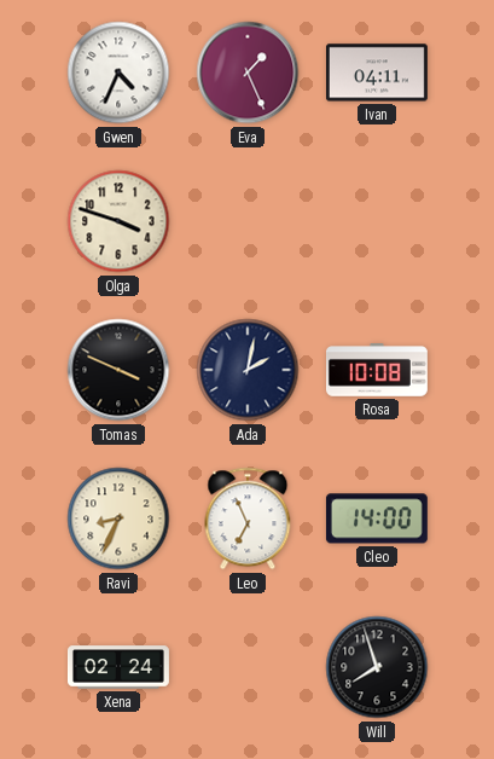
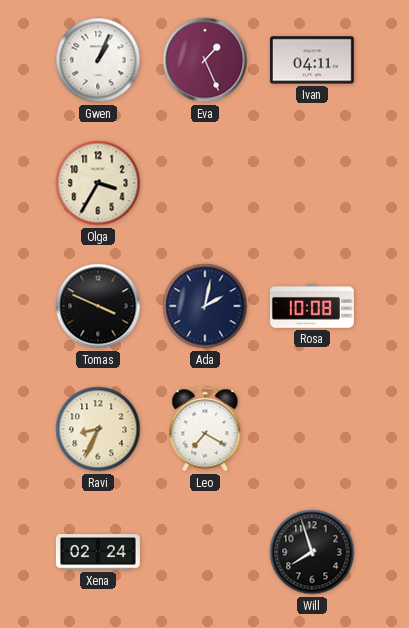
Gwen: 4:34 -> 1:04
Olga: 3:48 -> 3:35
Leo: 6:56 -> 7:20
Cleo: 14:00 -> none
